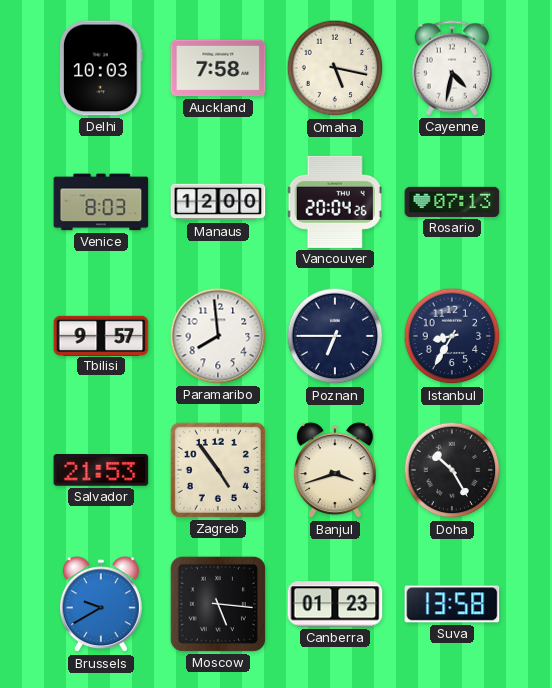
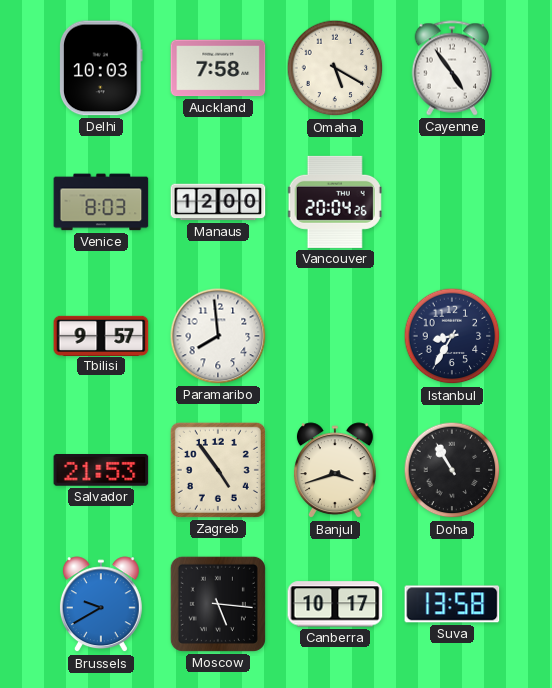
Omaha: 5:17 -> 5:20
Cayenne: 4:32 -> 4:54
Rosario: 07:13 -> none
Poznan: 6:45 -> none
Doha: 10:25 -> 10:55
Canberra: 01:23 -> 10:17
